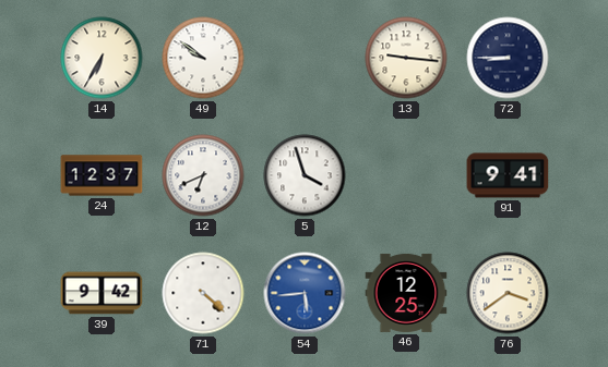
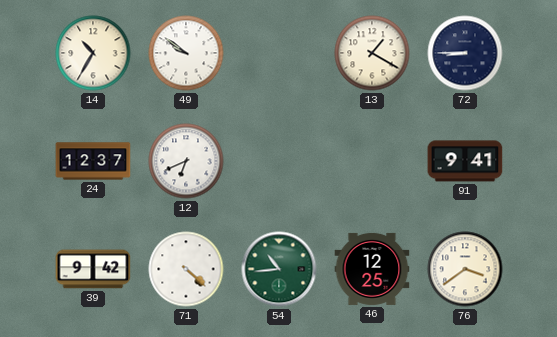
14: 6:35 -> 10:35
13: 9:16 -> 1:20
5: 3:57 -> none
54: 5:44 -> 10:44
54 dial: blue -> green
